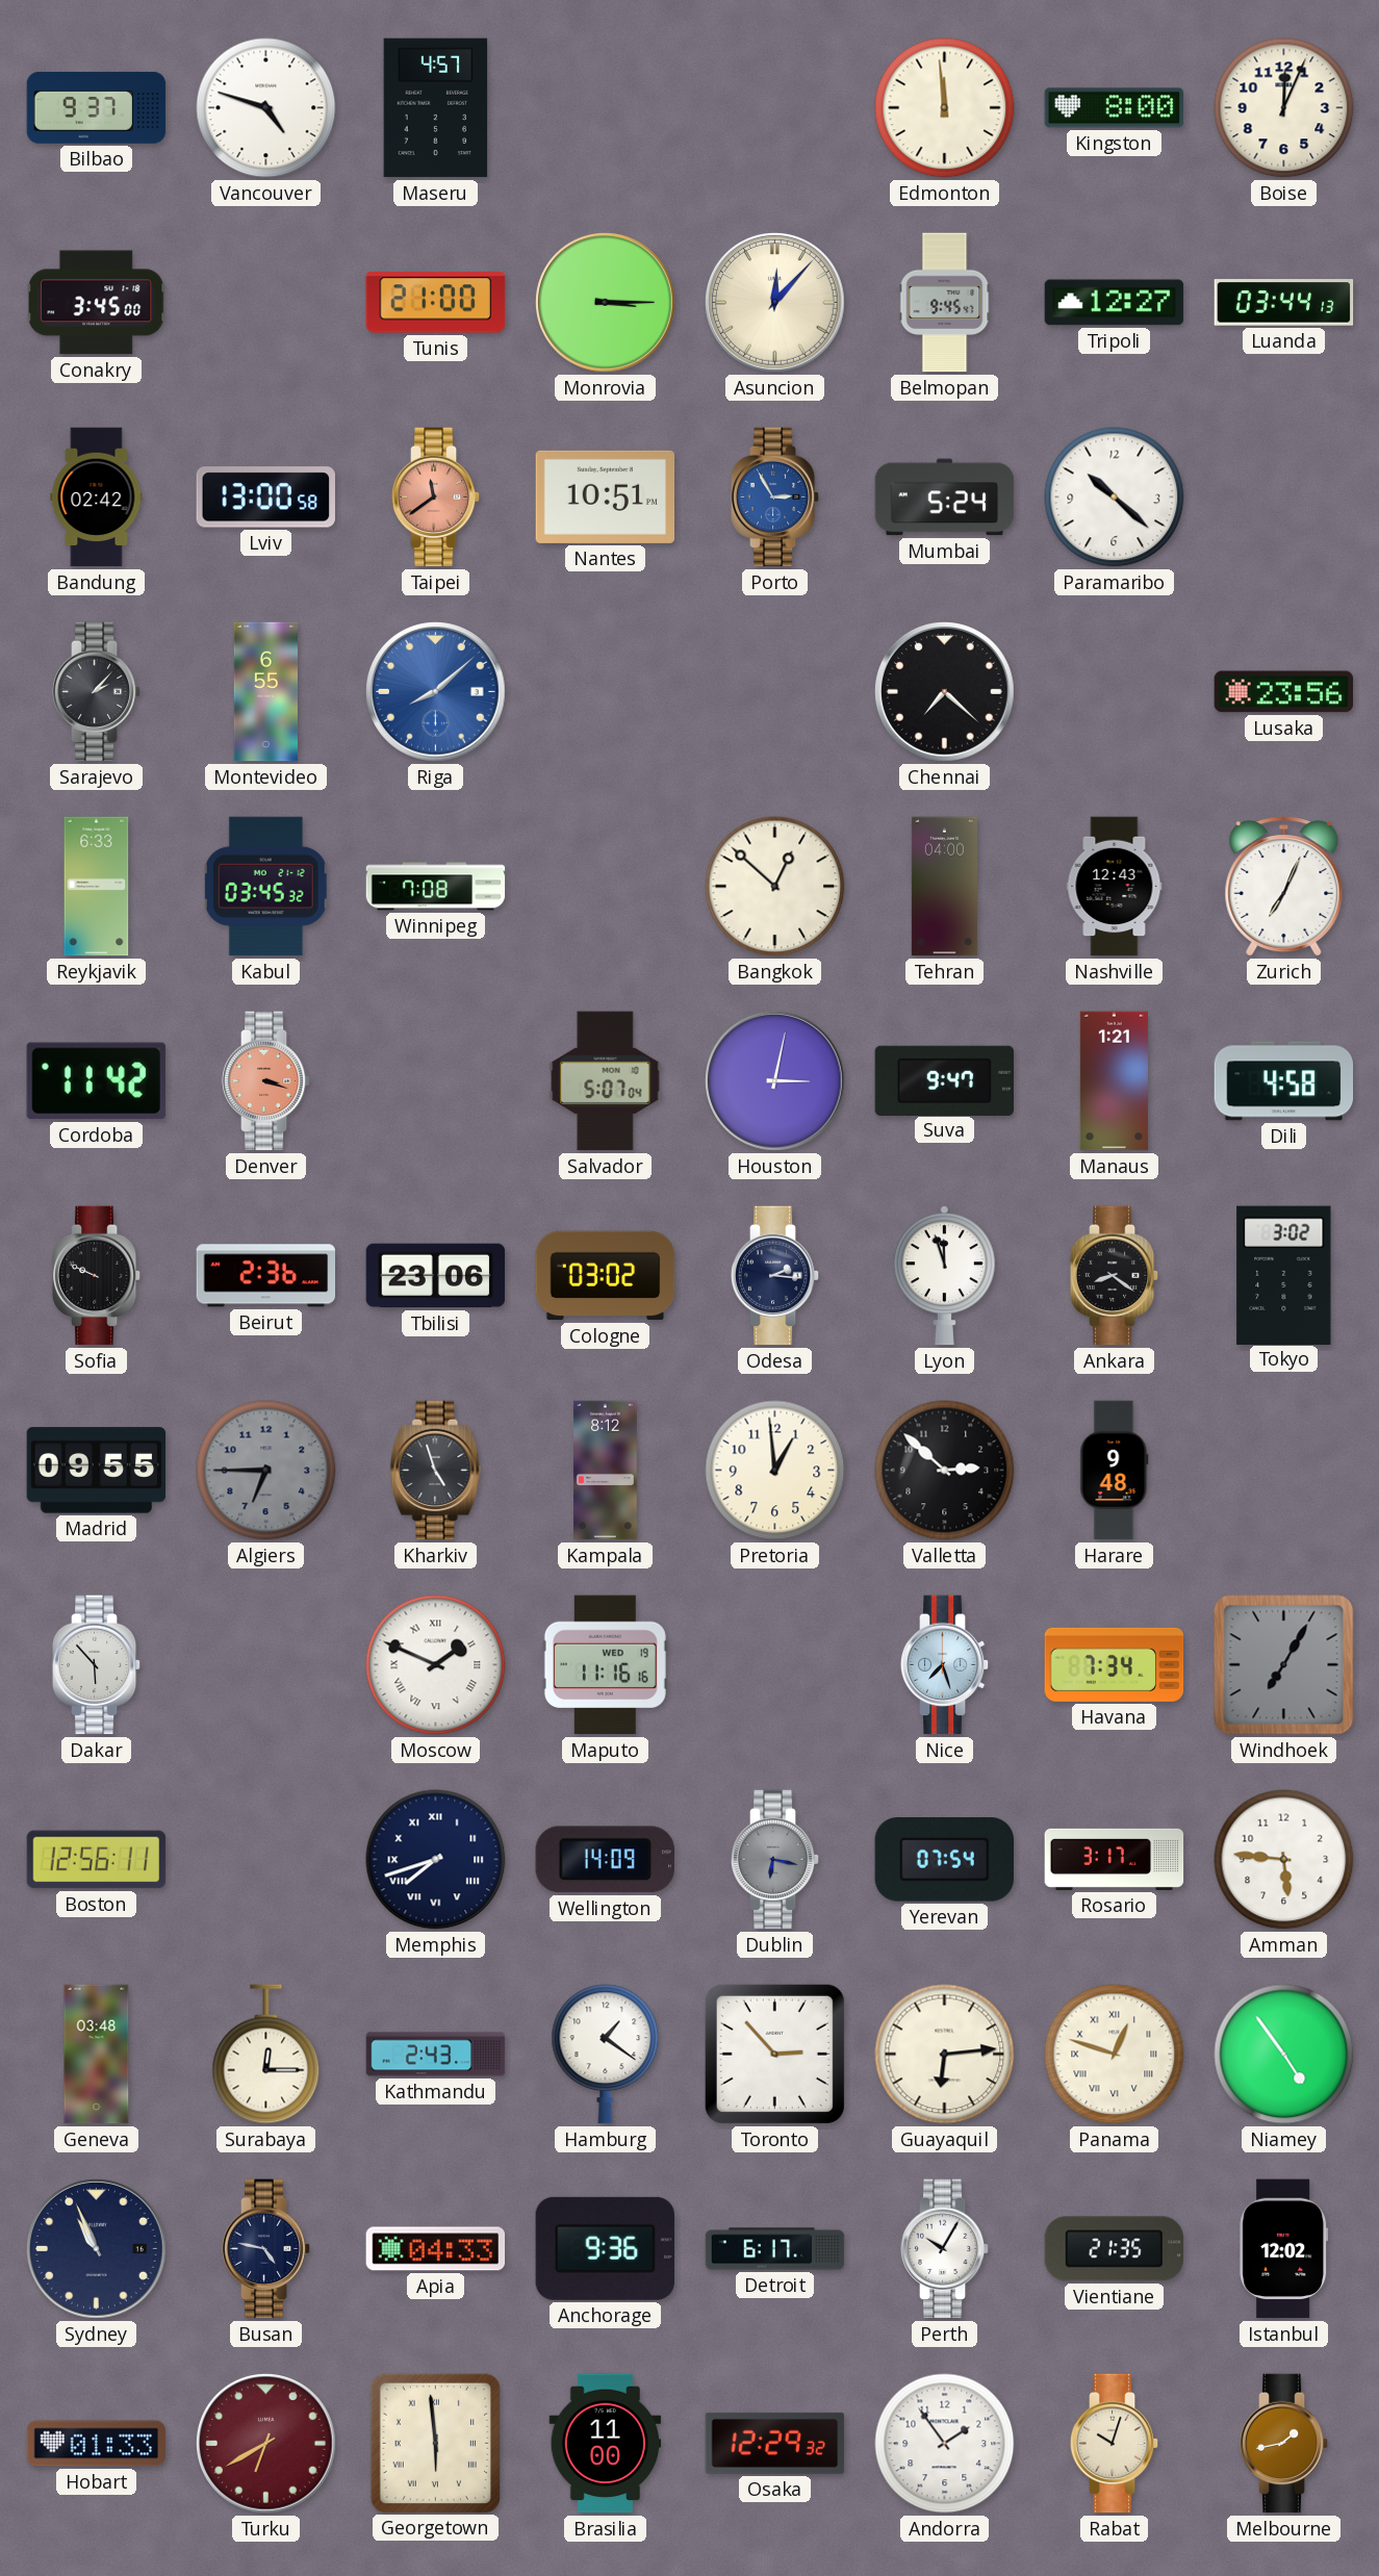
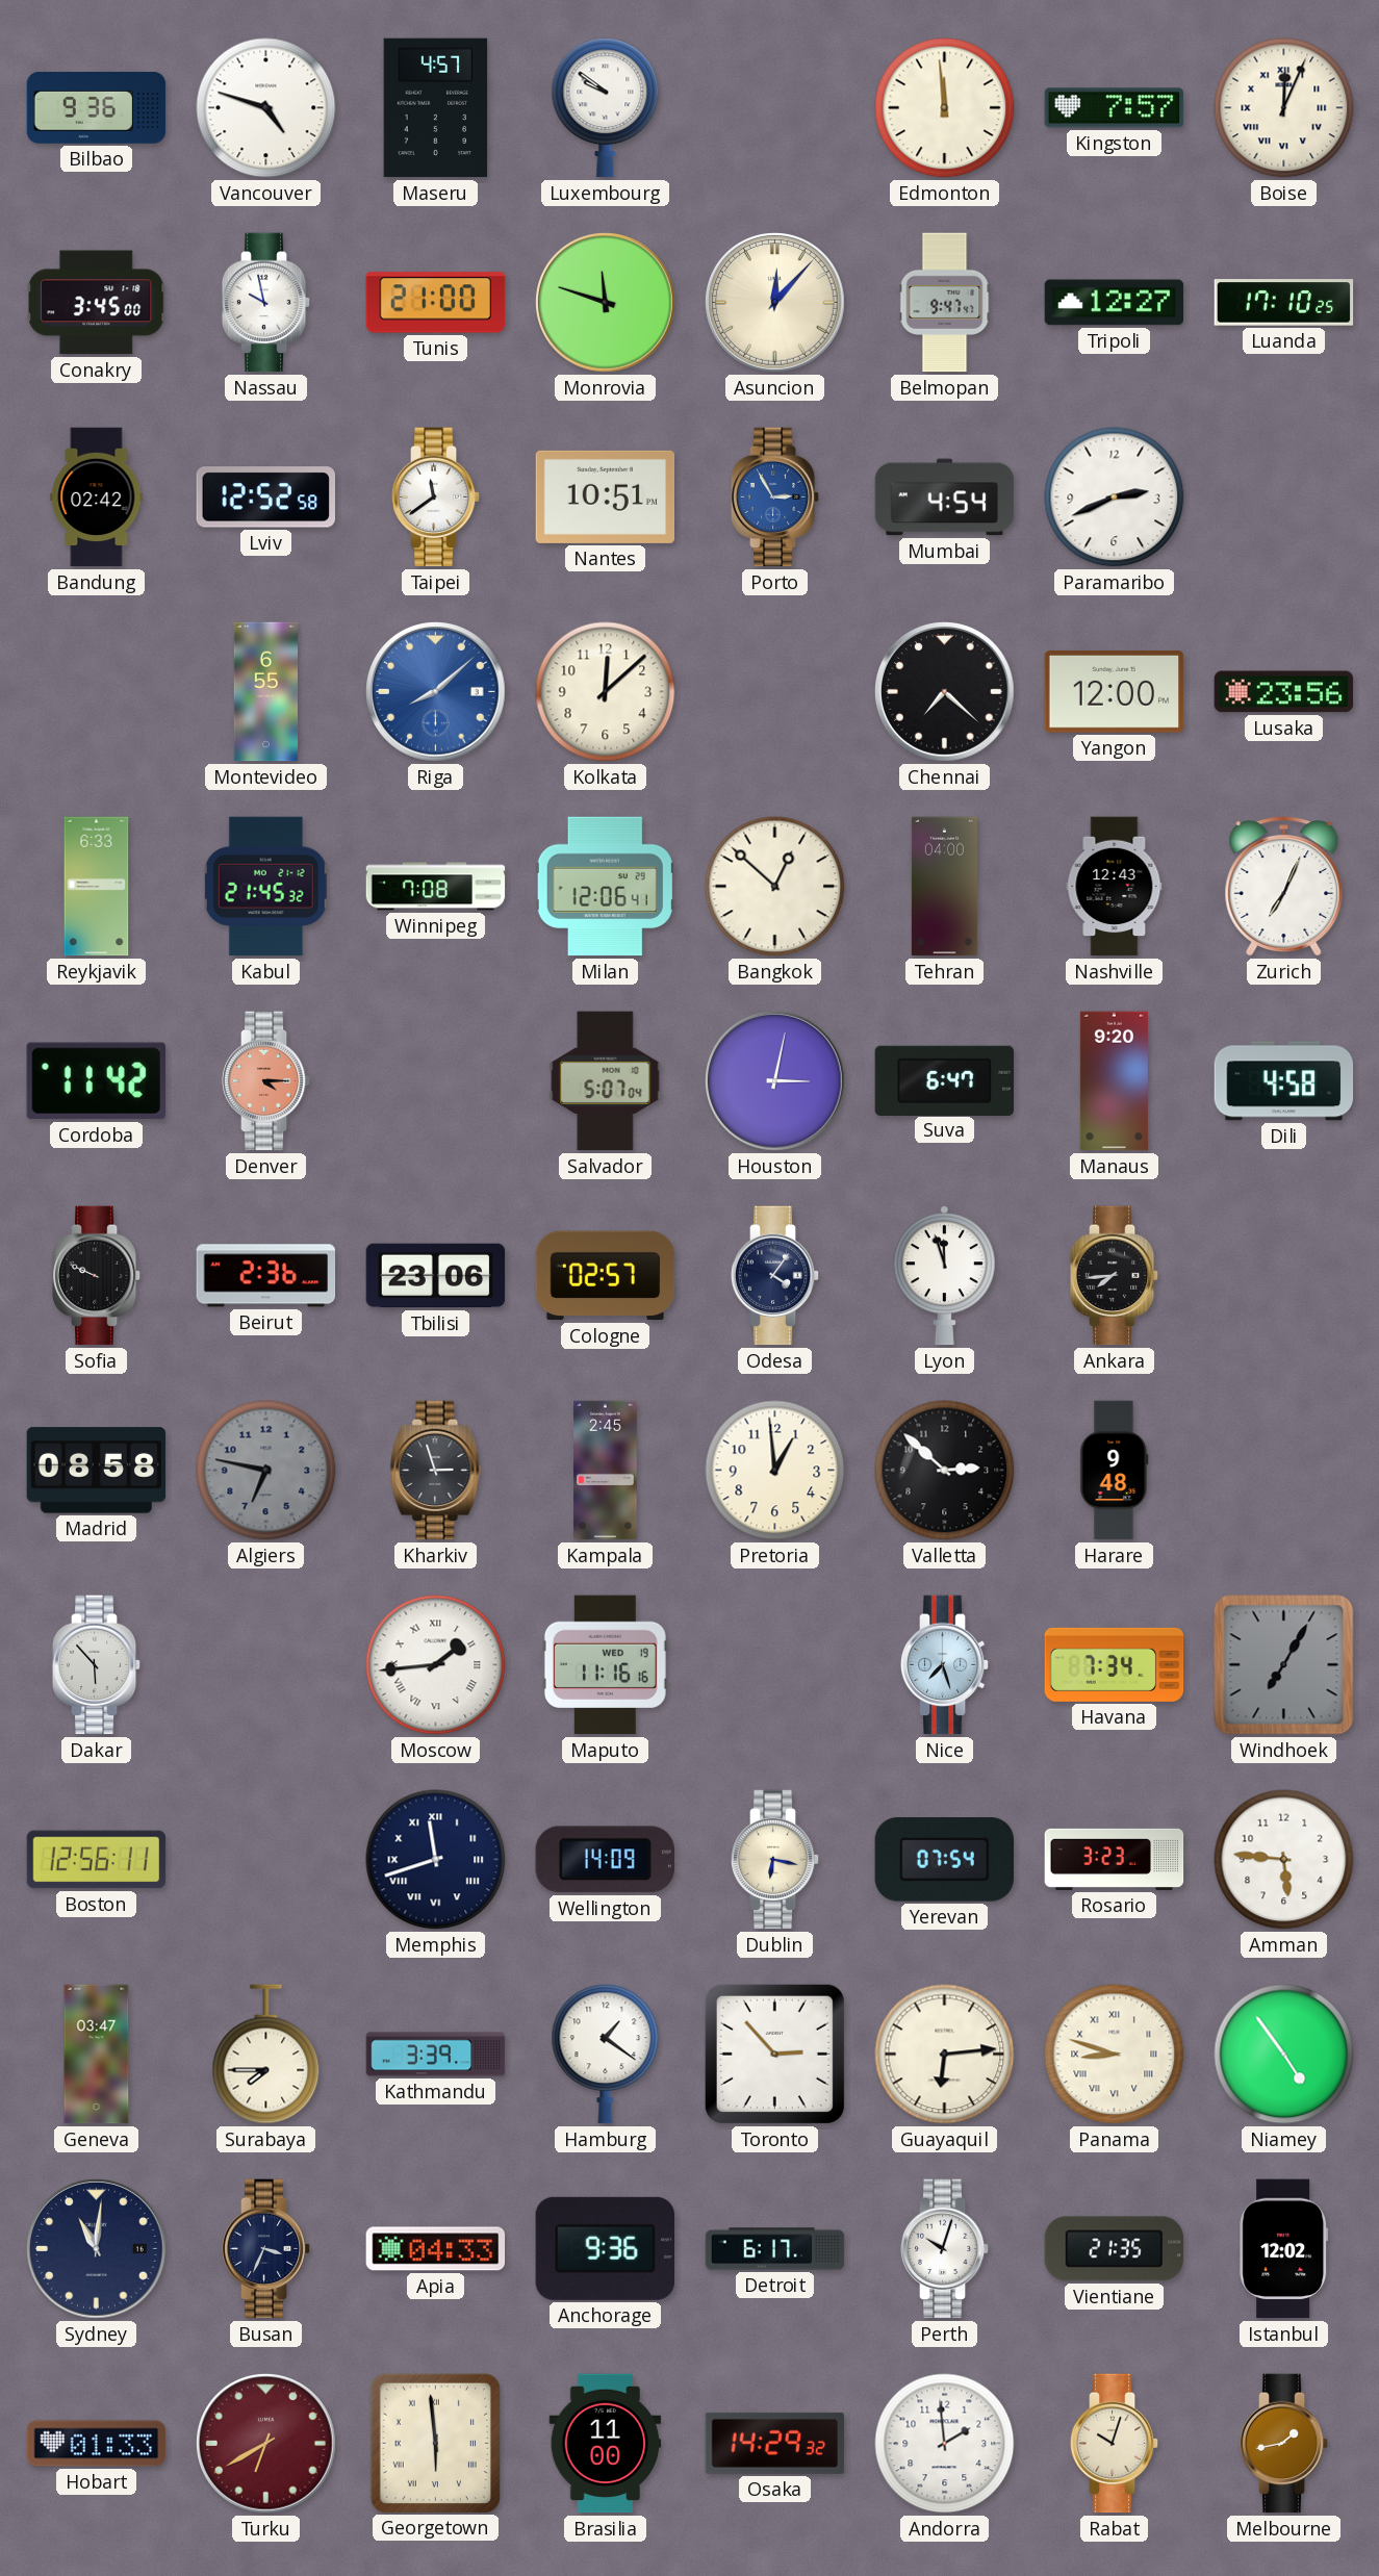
Bilbao: 9:37 -> 9:36
Luxembourg: none -> 9:51
Kingston: 8:00 -> 7:57
Boise numerals: Arabic -> Roman
Nassau: none -> 9:58
Monrovia: 3:15 -> 11:48
Belmopan: 9:45 -> 9:47
Luanda: 03:44 -> 17:10
Lviv: 13:00 -> 12:52
Taipei dial: salmon -> white
Mumbai: 5:24 -> 4:54
Paramaribo: 10:22 -> 2:41
Sarajevo: 2:07 -> none
Kolkata: none -> 12:08
Yangon: none -> 12:00
Kabul: 03:45 -> 21:45
Milan: none -> 12:06
Denver: 3:18 -> 4:15
Suva: 9:47 -> 6:47
Manaus: 1:21 -> 9:20
Cologne: 03:02 -> 02:57
Odesa: 2:16 -> 4:06
Ankara: 8:21 -> 7:44
Tokyo: 3:02 -> none
Madrid: 09:55 -> 08:58
Algiers: 6:45 -> 6:47
Kharkiv: 4:57 -> 2:57
Kampala: 8:12 -> 2:45
Moscow: 1:49 -> 1:44
Memphis: 7:42 -> 11:42
Dublin dial: grey -> cream
Rosario: 3:17 -> 3:23
Geneva: 03:48 -> 03:47
Surabaya: 12:15 -> 7:45
Kathmandu: 2:43 -> 3:39
Panama: 12:48 -> 8:48
Sydney: 10:56 -> 11:01
Busan: 4:47 -> 3:34
Perth: 10:05 -> 10:03
Osaka: 12:29 -> 14:29
Andorra: 1:54 -> 1:59
